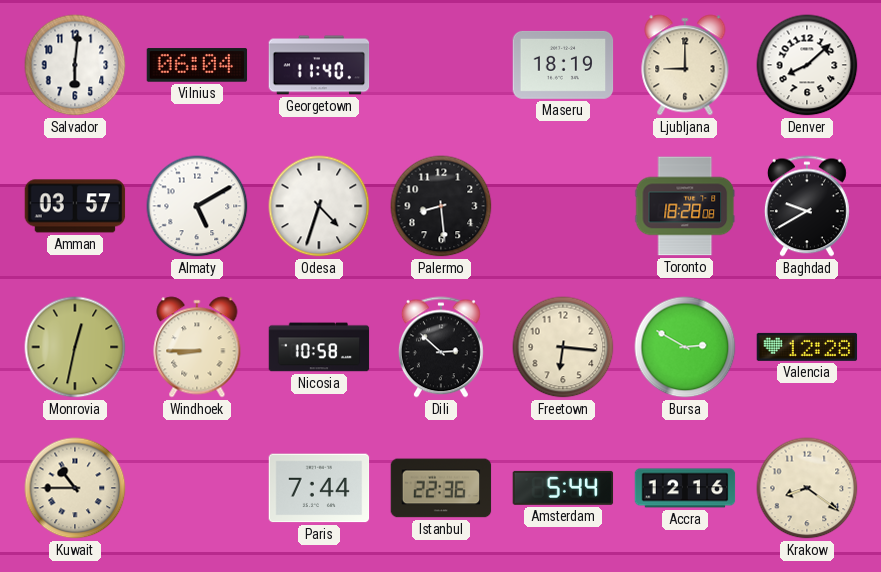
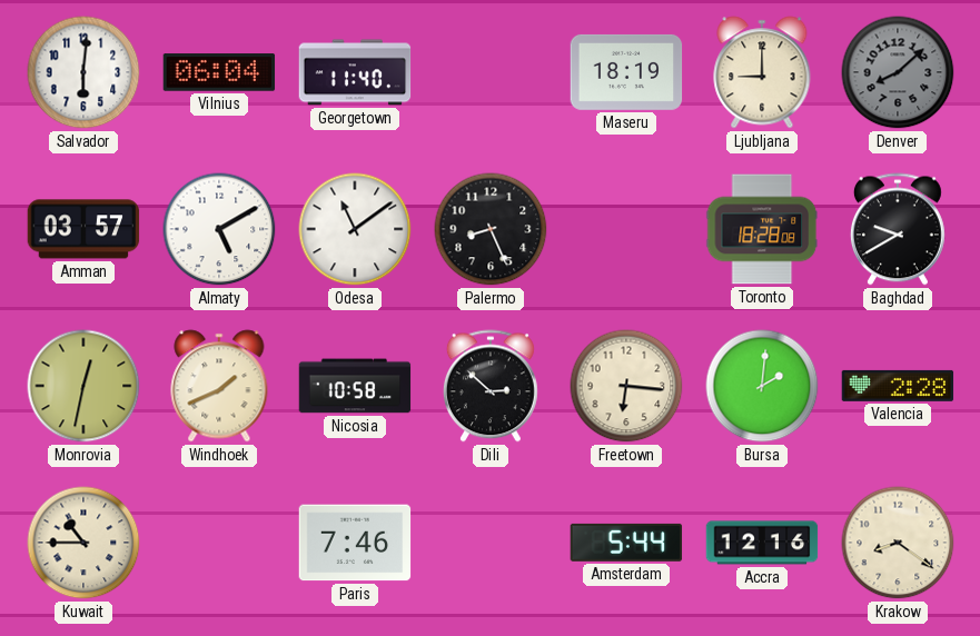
Denver dial: white -> grey
Odesa: 4:33 -> 11:09
Palermo: 8:29 -> 8:26
Windhoek: 8:45 -> 1:41
Bursa: 2:50 -> 2:01
Valencia: 12:28 -> 2:28
Paris: 7:44 -> 7:46
Istanbul: 22:36 -> none
